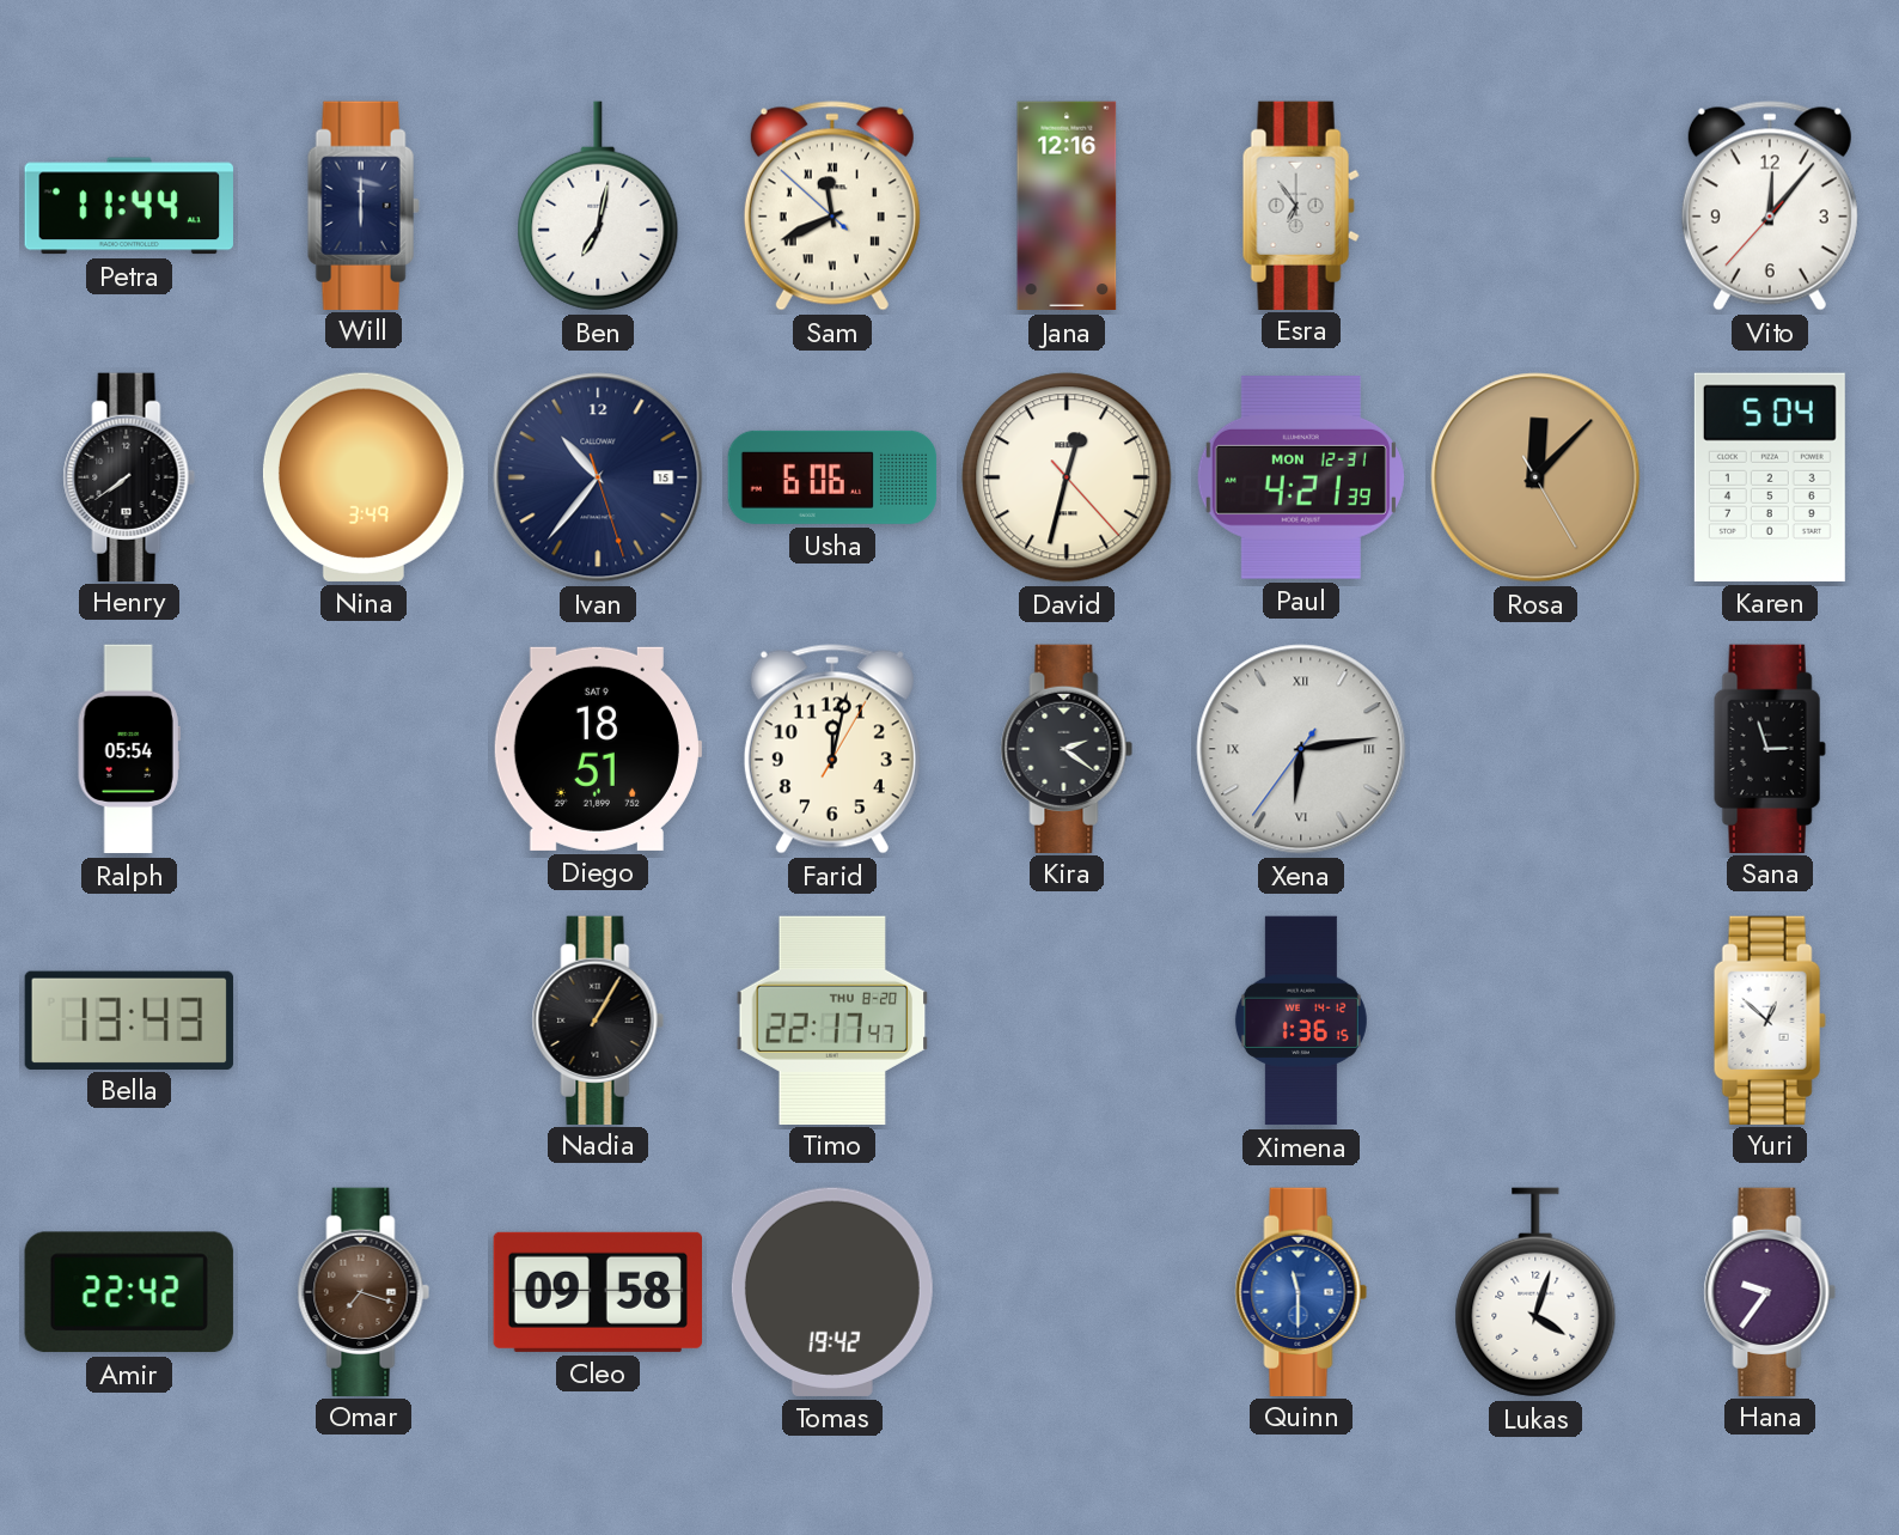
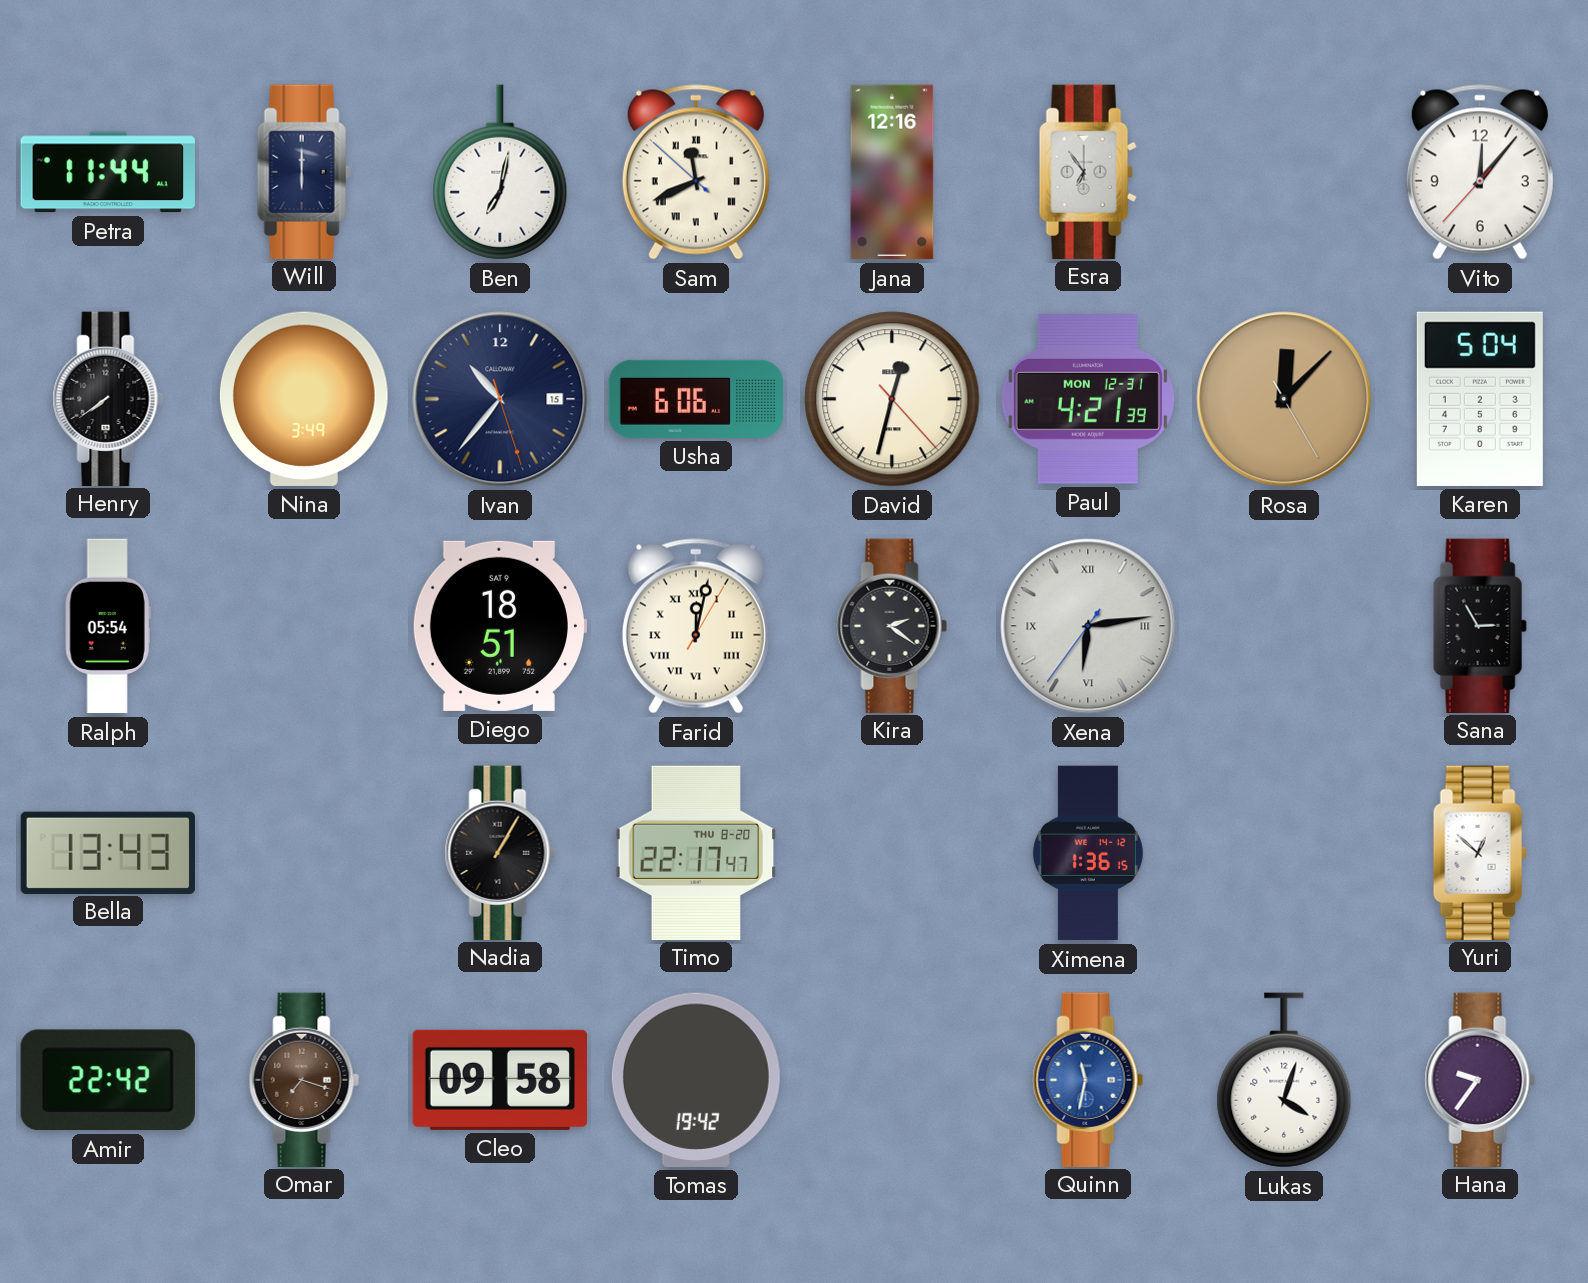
Farid numerals: Arabic -> Roman
Sana: 2:57 -> 2:55
Quinn: 11:30 -> 11:32
